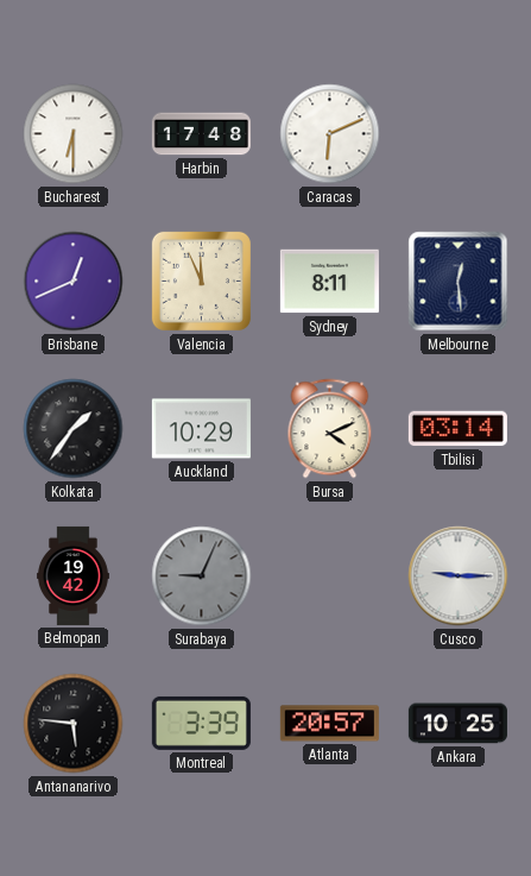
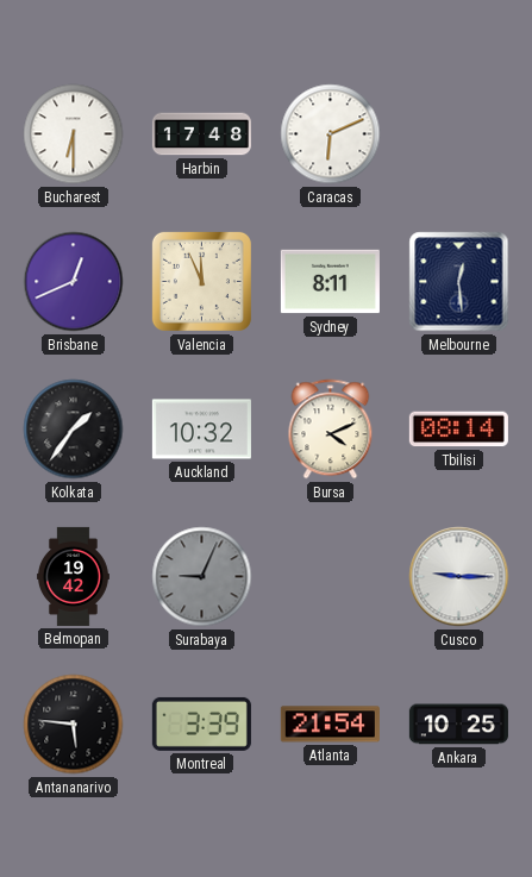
Auckland: 10:29 -> 10:32
Tbilisi: 03:14 -> 08:14
Atlanta: 20:57 -> 21:54
